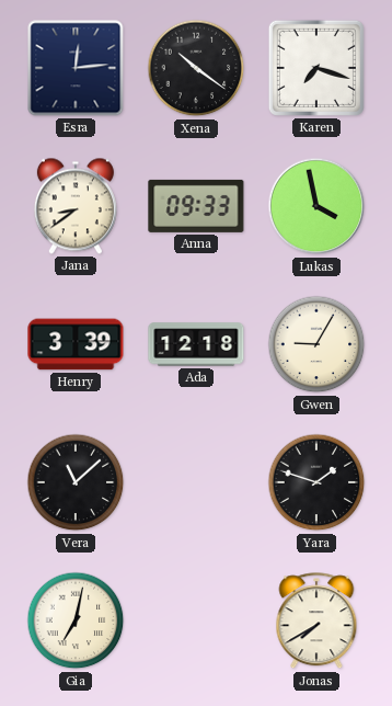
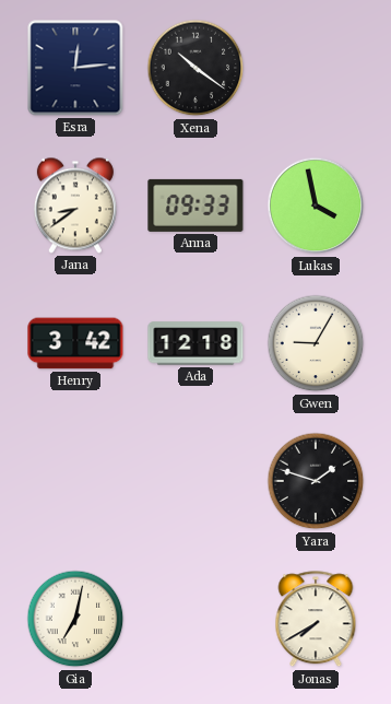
Karen: 7:18 -> none
Henry: 3:39 -> 3:42
Vera: 11:08 -> none
